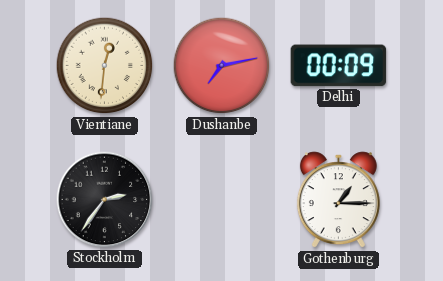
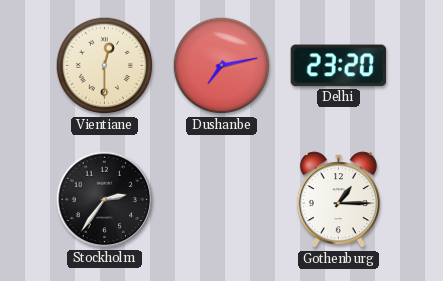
Vientiane: 12:31 -> 12:30
Delhi: 00:09 -> 23:20
